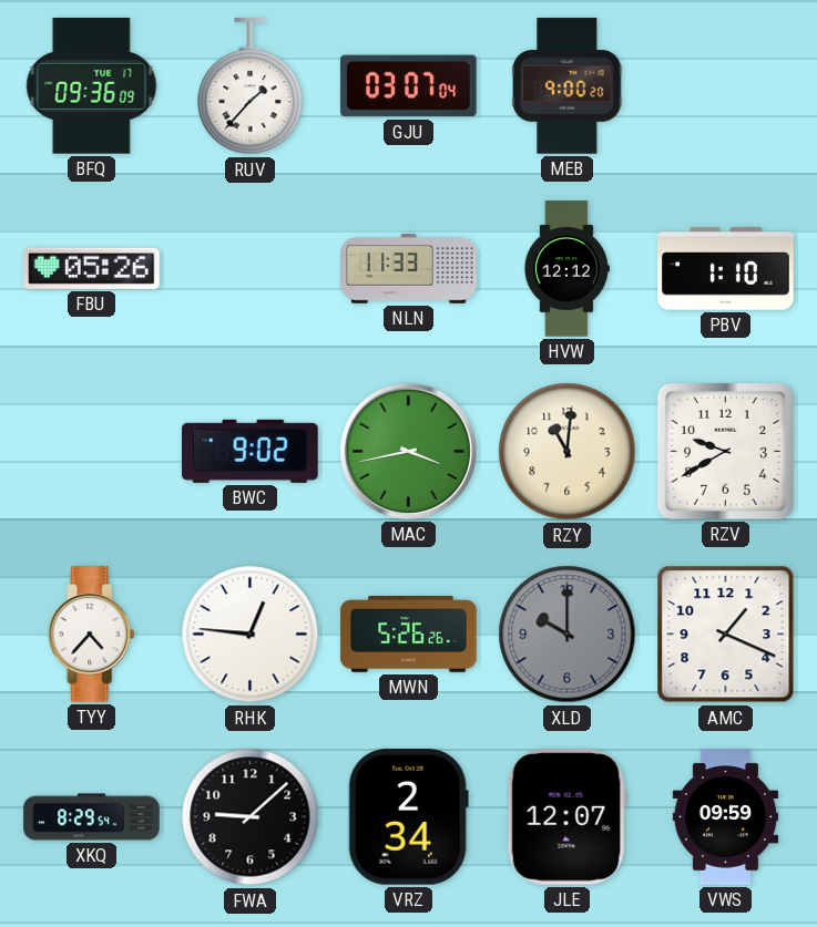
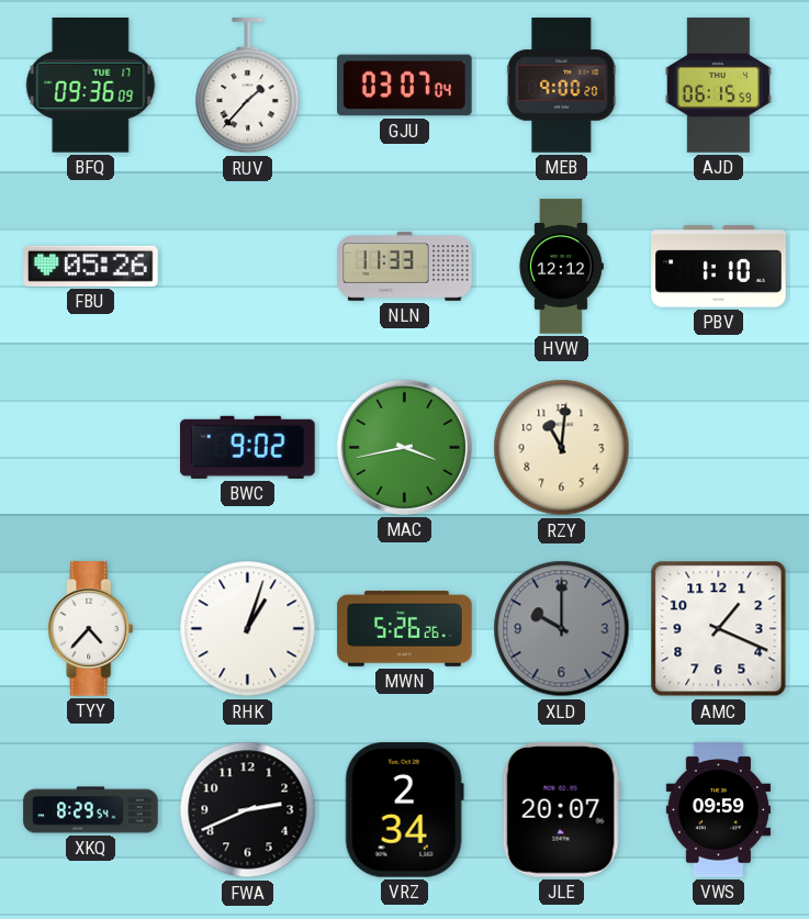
AJD: none -> 06:15
RZV: 9:40 -> none
RHK: 12:46 -> 1:03
FWA: 9:08 -> 2:41
JLE: 12:07 -> 20:07
